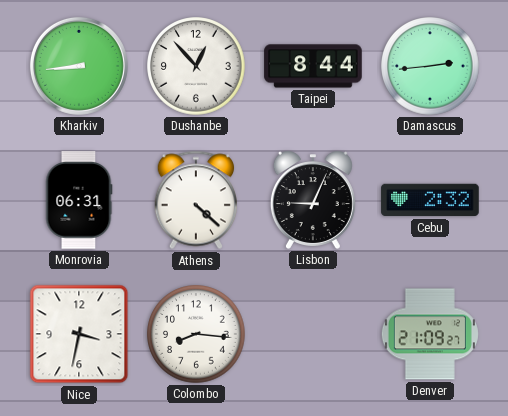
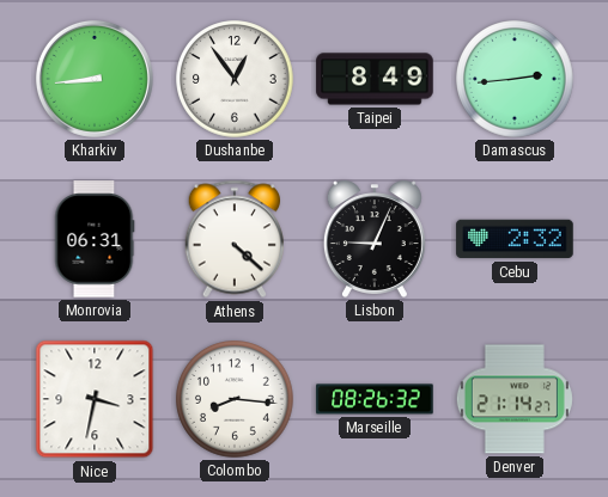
Dushanbe: 12:53 -> 12:54
Taipei: 8:44 -> 8:49
Marseille: none -> 08:26
Denver: 21:09 -> 21:14
